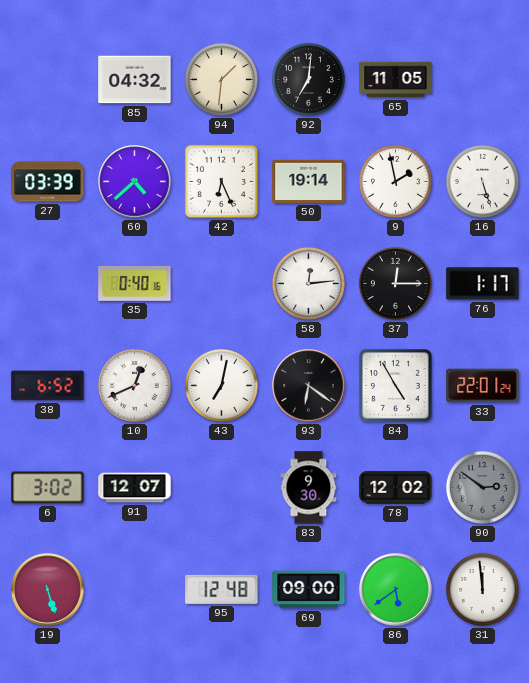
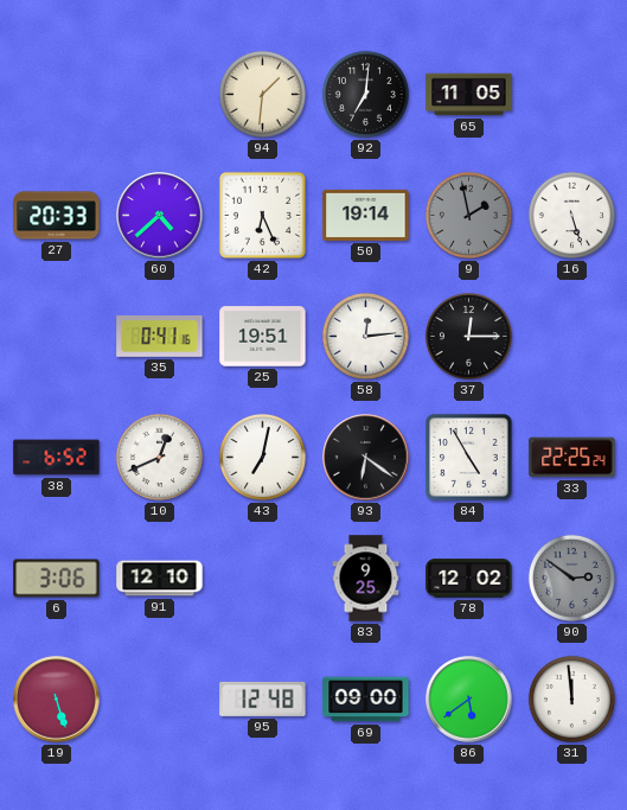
85: 04:32 -> none
27: 03:39 -> 20:33
9 dial: white -> grey
35: 0:40 -> 0:41
25: none -> 19:51
76: 1:17 -> none
33: 22:01 -> 22:25
6: 3:02 -> 3:06
91: 12:07 -> 12:10
83: 9:30 -> 9:25
